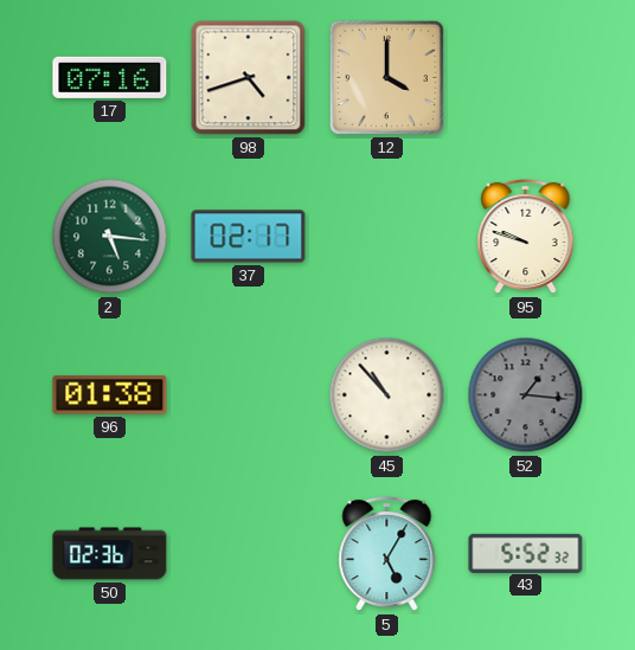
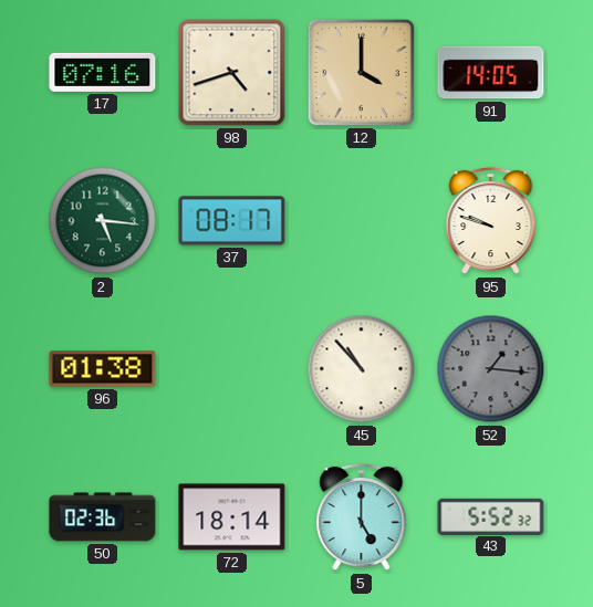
91: none -> 14:05
37: 02:17 -> 08:17
72: none -> 18:14
5: 5:05 -> 5:00
